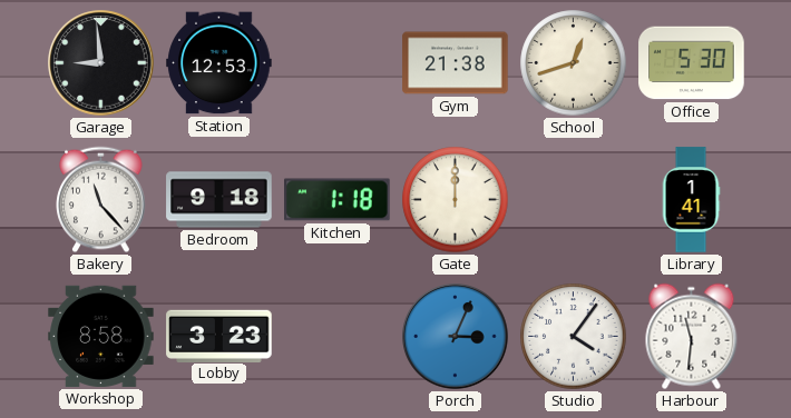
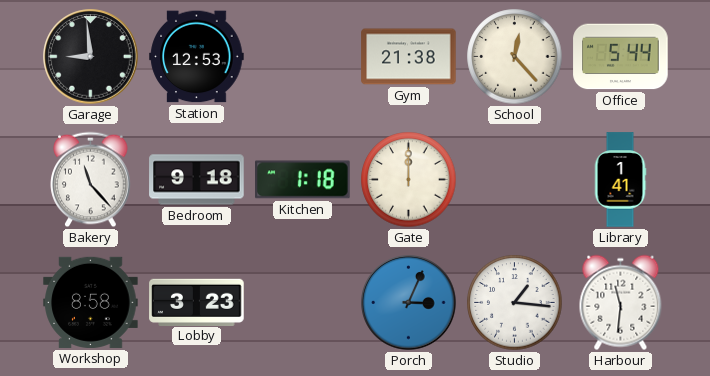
School: 12:42 -> 12:23
Office: 5:30 -> 5:44
Studio: 4:06 -> 1:16
